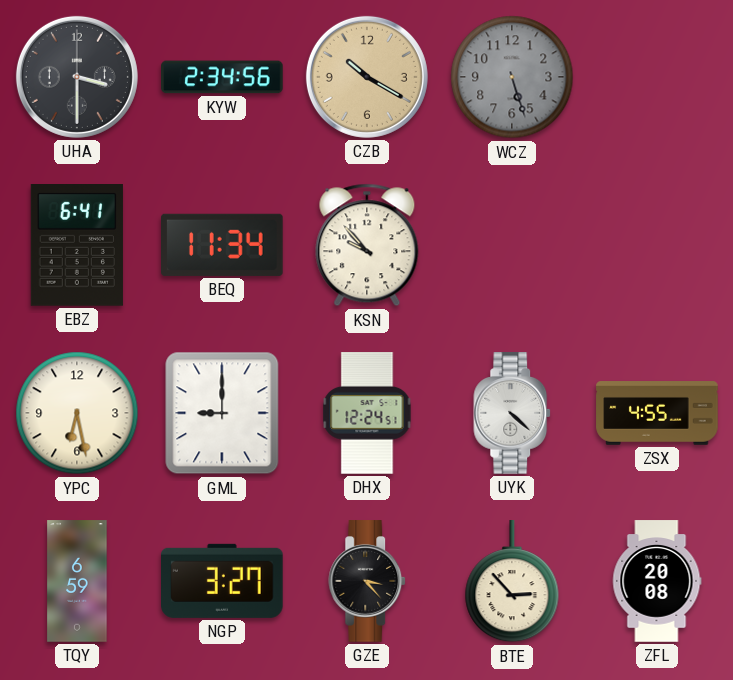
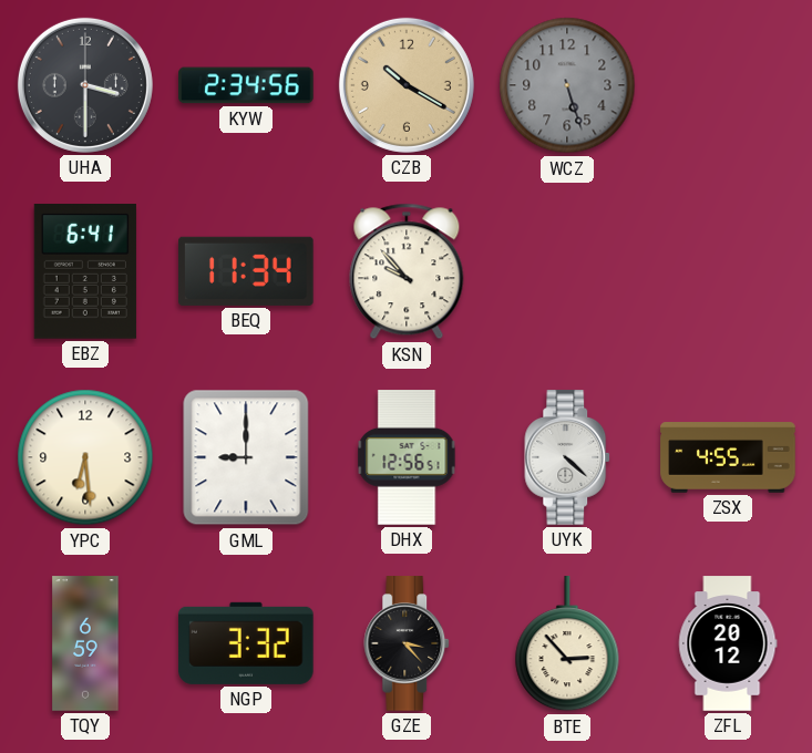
YPC: 6:28 -> 6:29
DHX: 12:24 -> 12:56
NGP: 3:27 -> 3:32
ZFL: 20:08 -> 20:12
